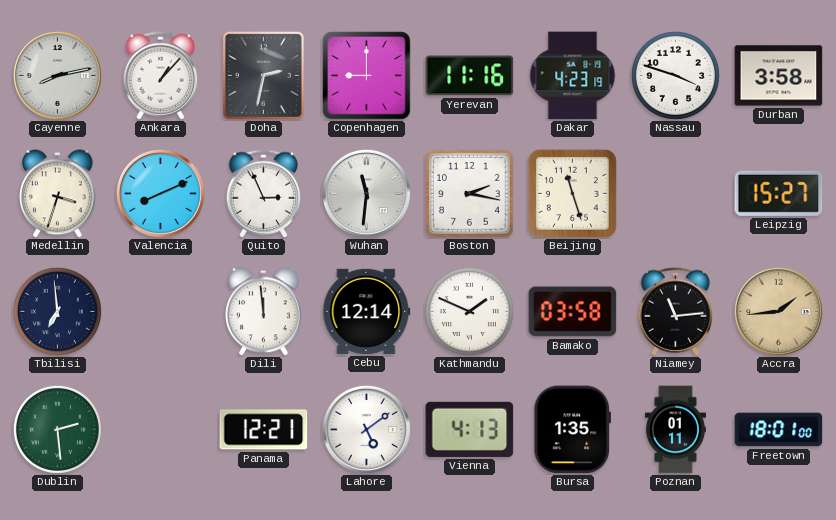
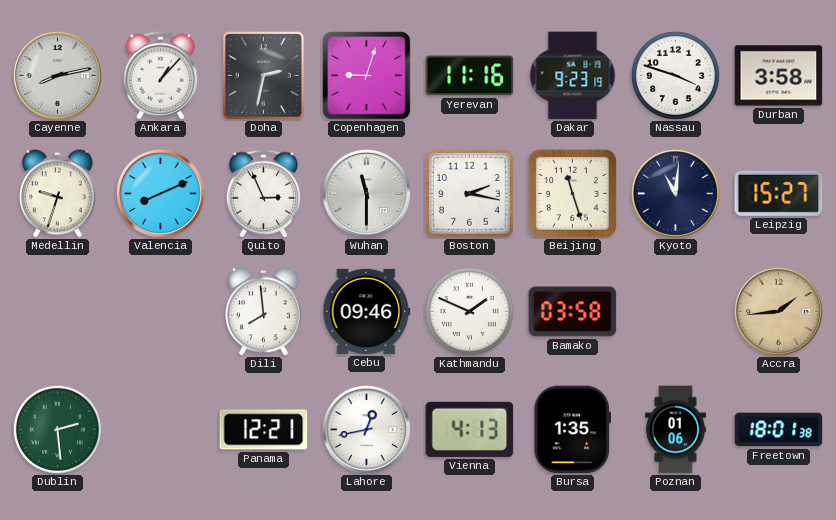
Copenhagen: 9:00 -> 9:03
Dakar: 4:23 -> 9:23
Medellin: 3:33 -> 9:33
Wuhan: 11:31 -> 11:30
Kyoto: none -> 11:01
Tbilisi: 6:59 -> none
Dili: 11:59 -> 7:59
Cebu: 12:14 -> 09:46
Niamey: 11:14 -> none
Lahore: 5:09 -> 12:43
Poznan: 01:11 -> 01:06
Freetown: 18:01:00 -> 18:01:38
